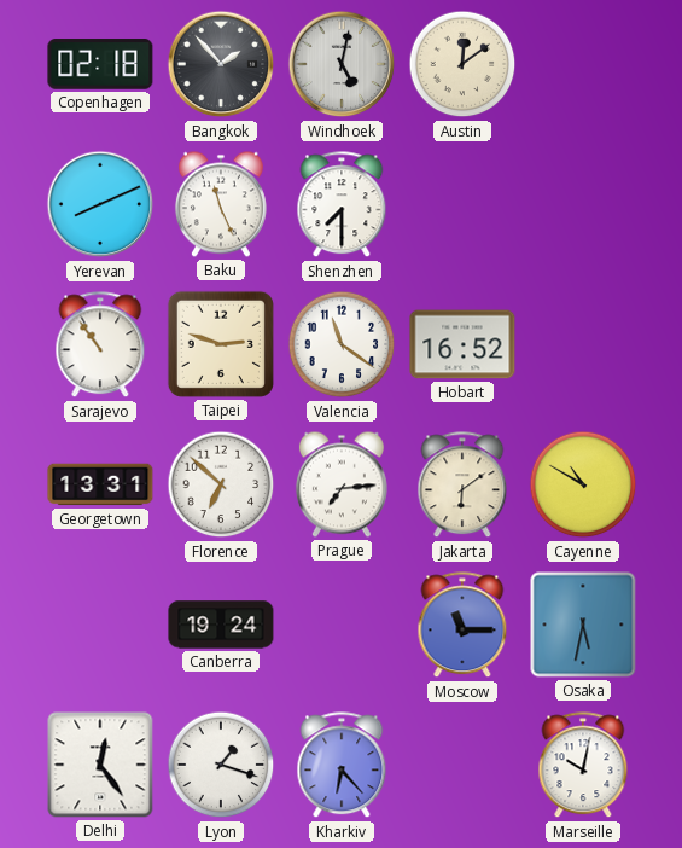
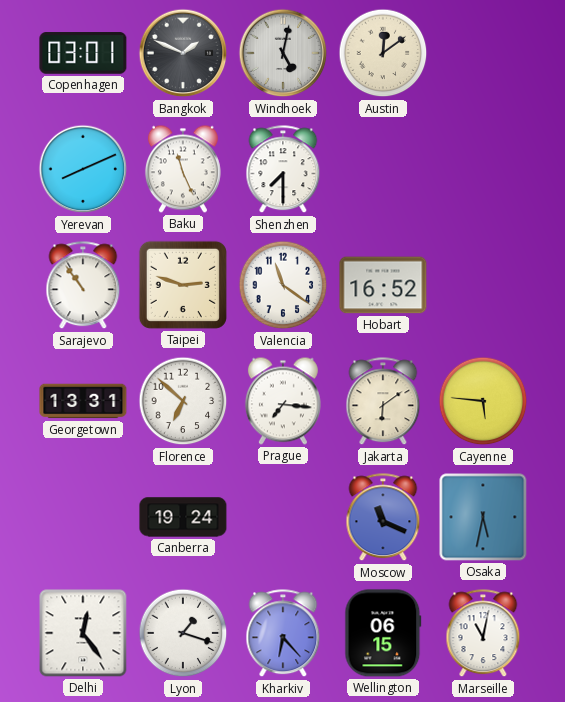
Copenhagen: 02:18 -> 03:01
Bangkok: 1:53 -> 1:49
Prague: 7:14 -> 7:16
Cayenne: 10:50 -> 5:46
Moscow: 11:15 -> 11:19
Wellington: none -> 06:15
Marseille: 10:02 -> 11:02
